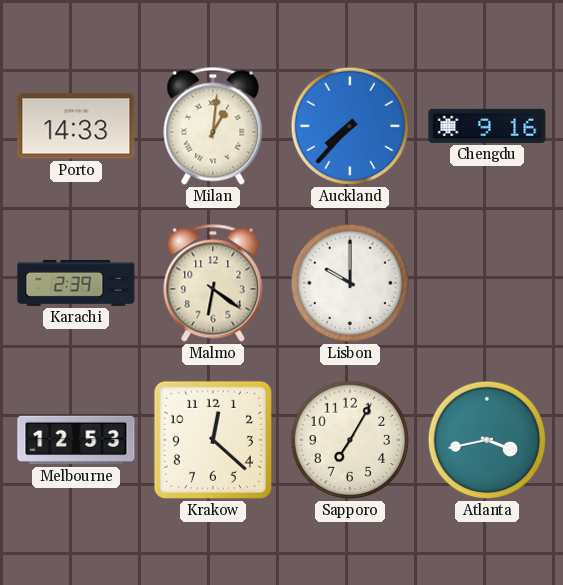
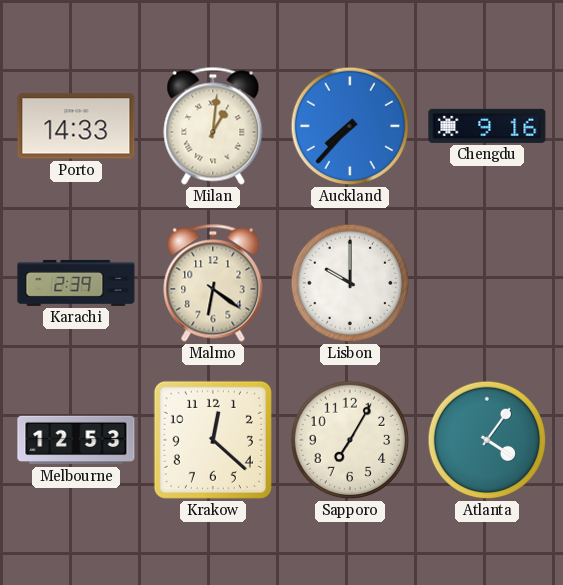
Atlanta: 3:43 -> 4:06
